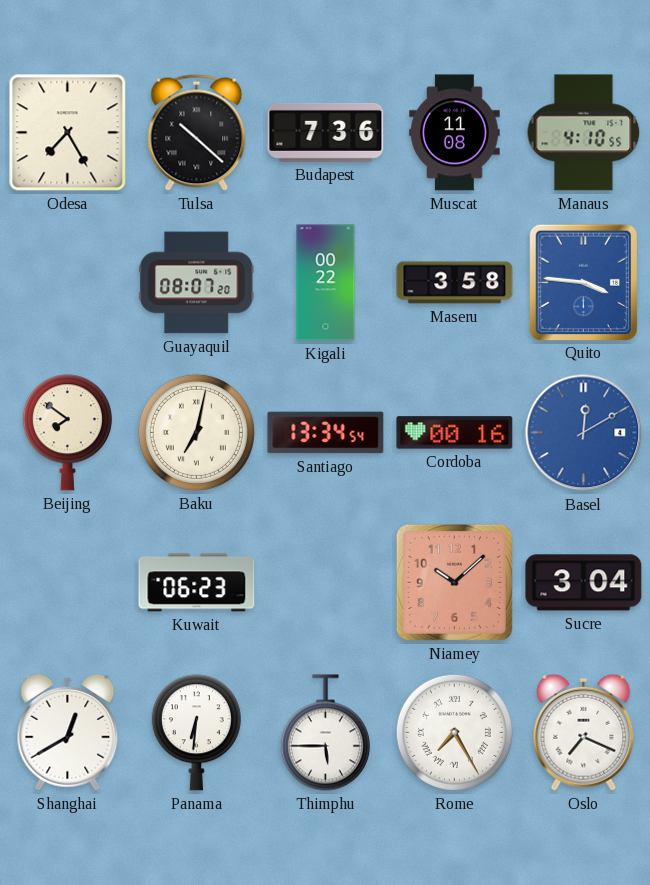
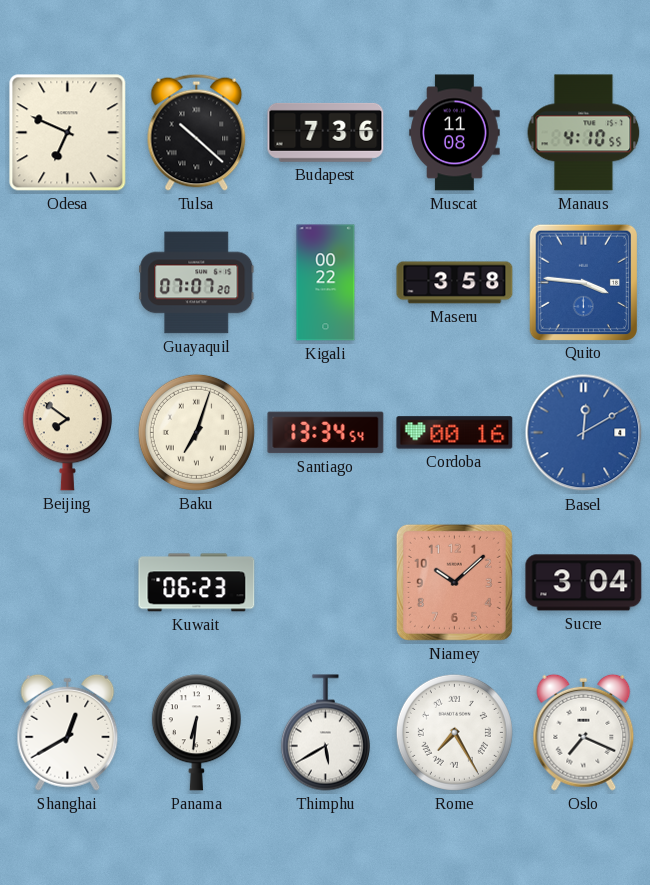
Odesa: 7:25 -> 6:49
Guayaquil: 08:07 -> 07:07
Baku: 7:02 -> 7:03
Thimphu: 5:45 -> 5:40
